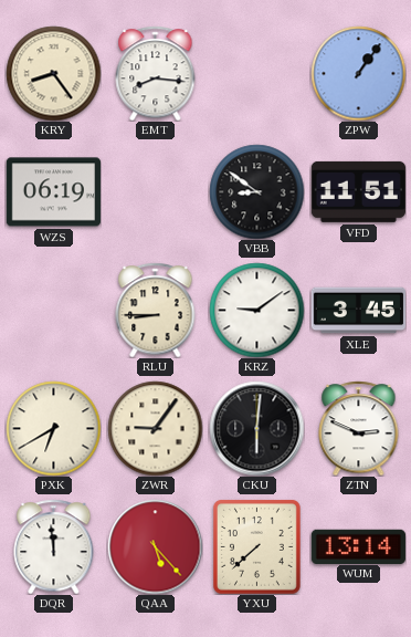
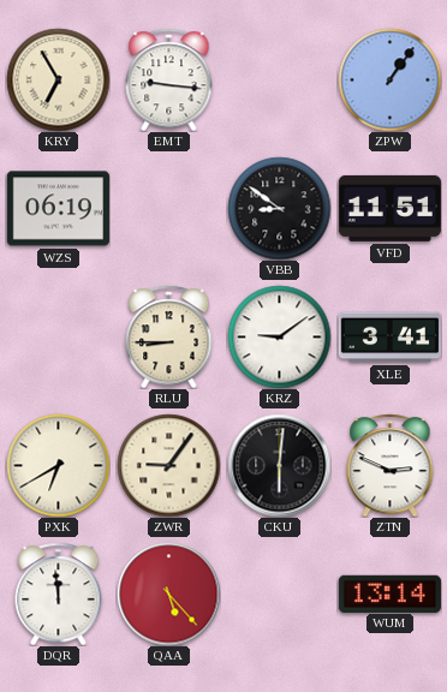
KRY: 8:24 -> 6:55
EMT: 8:16 -> 9:16
XLE: 3:45 -> 3:41
YXU: 7:38 -> none
